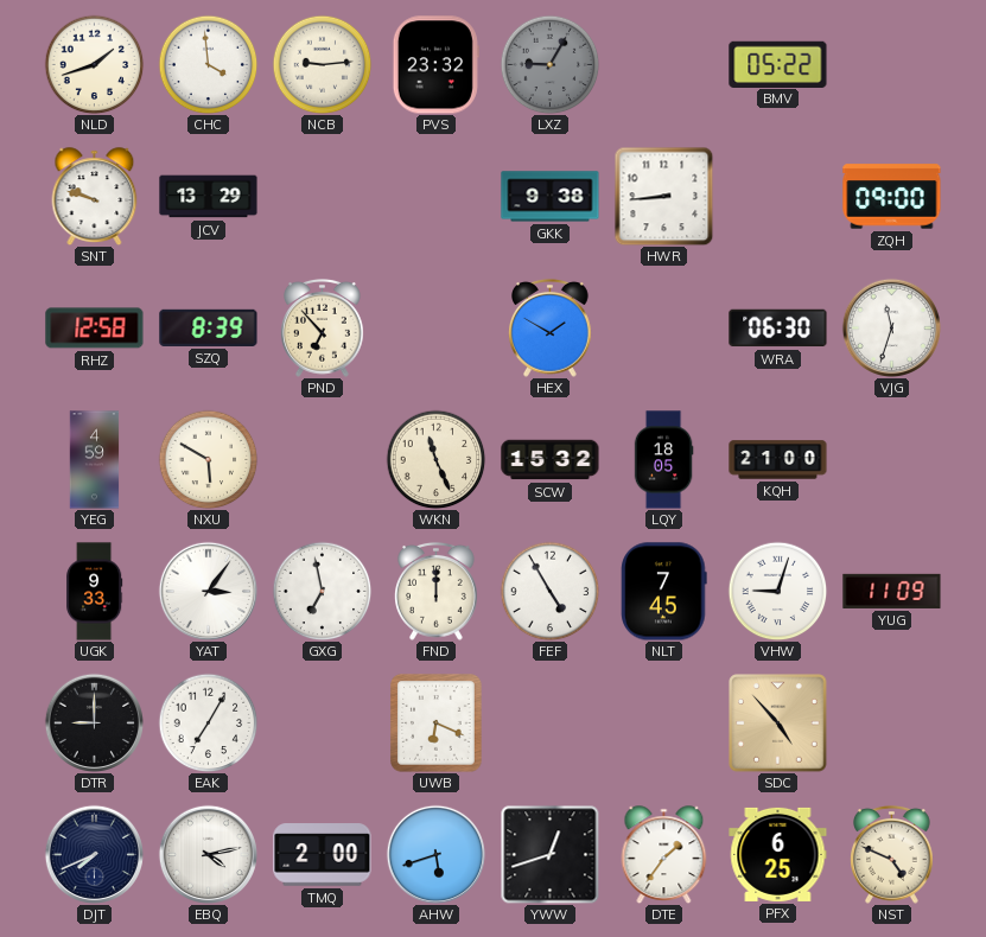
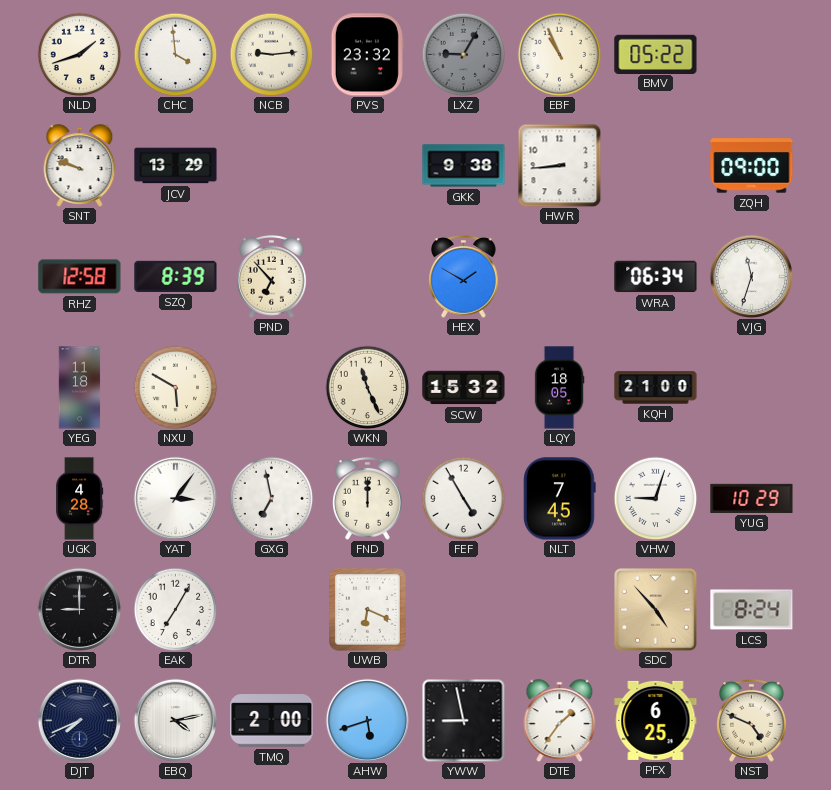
EBF: none -> 10:56
WRA: 06:30 -> 06:34
YEG: 4:59 -> 11:18
UGK: 9:33 -> 4:28
YUG: 11:09 -> 10:29
LCS: none -> 8:24
YWW: 12:42 -> 8:58
